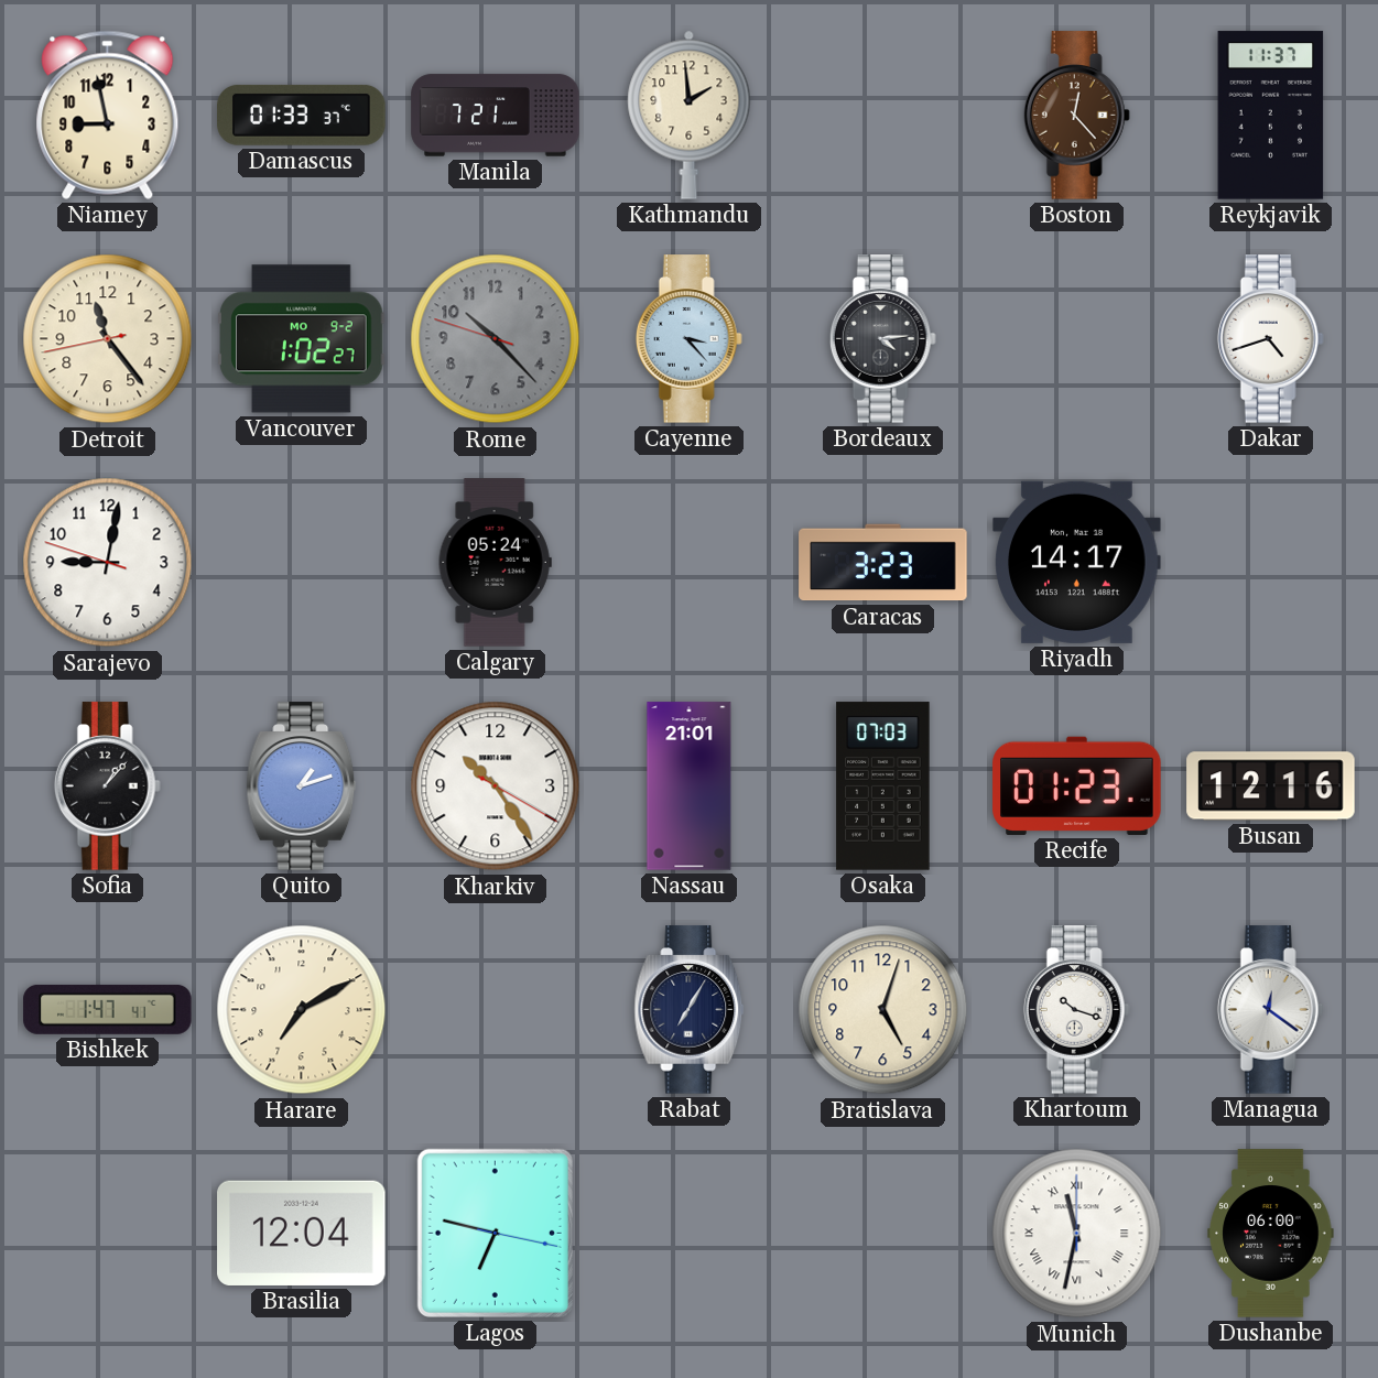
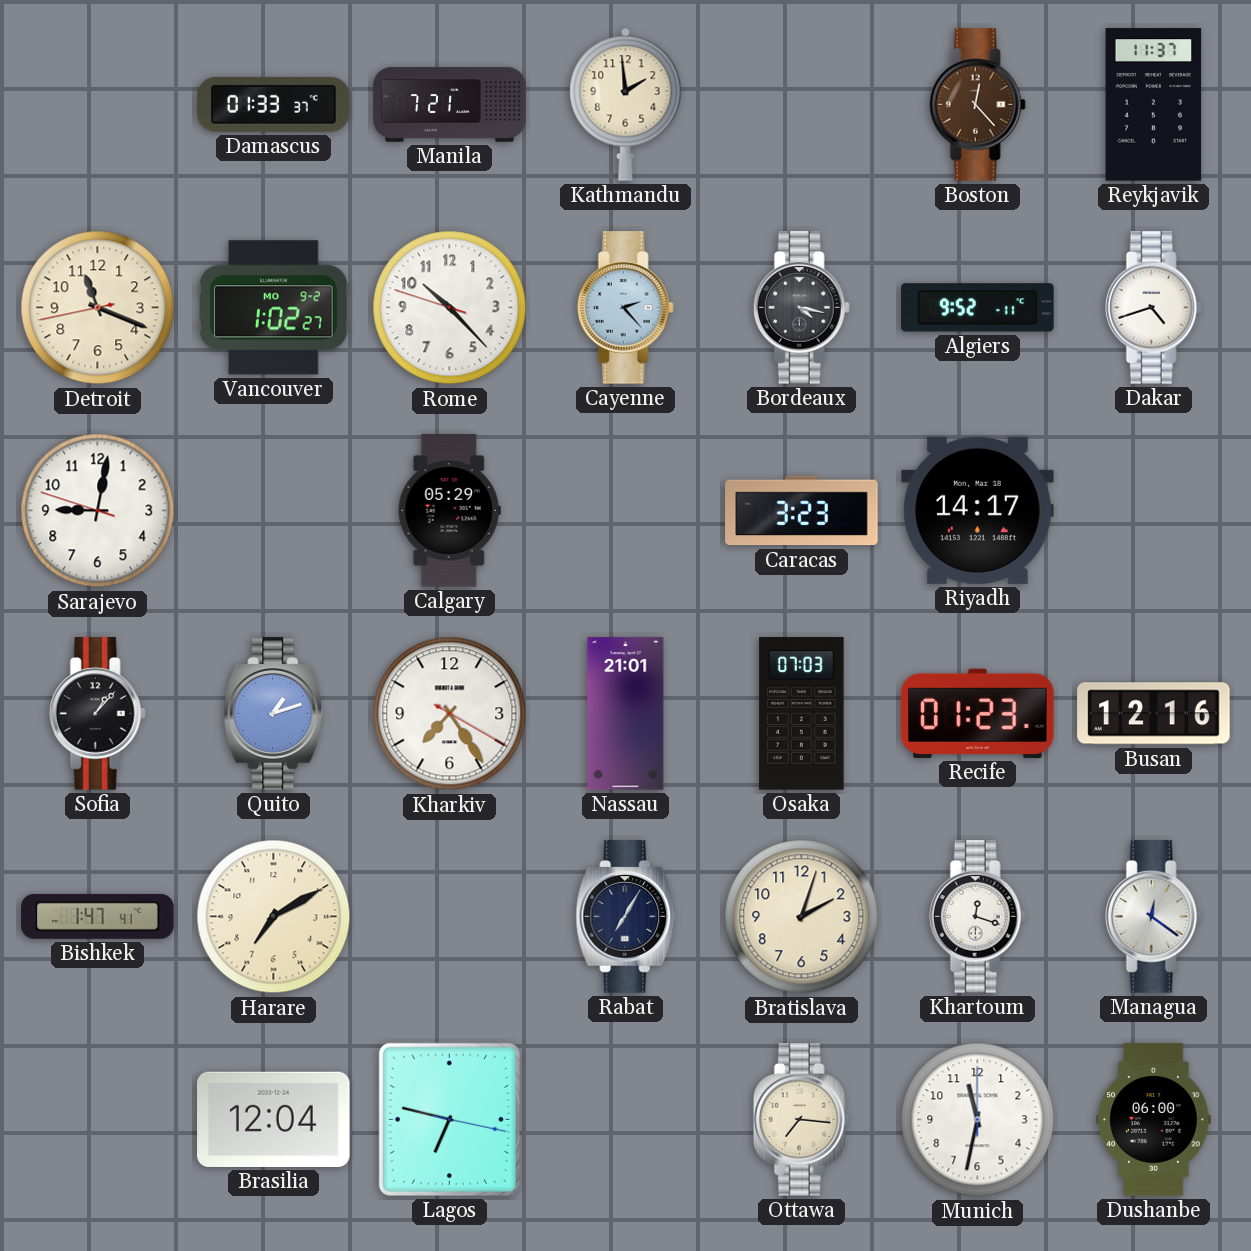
Niamey: 8:58 -> none
Detroit: 11:23 -> 11:18
Rome dial: grey -> white
Cayenne: 3:23 -> 2:23
Bordeaux: 4:14 -> 4:17
Algiers: none -> 9:52
Calgary: 05:24 -> 05:29
Kharkiv: 10:24 -> 7:24
Bratislava: 5:03 -> 2:03
Khartoum: 10:18 -> 12:18
Ottawa: none -> 7:16
Munich numerals: Roman -> Arabic
